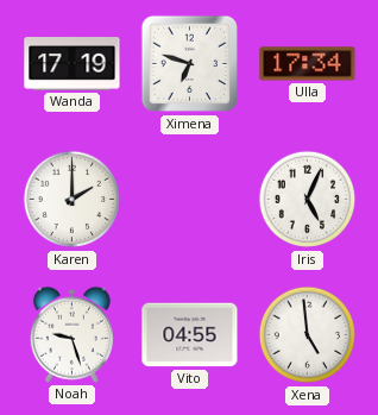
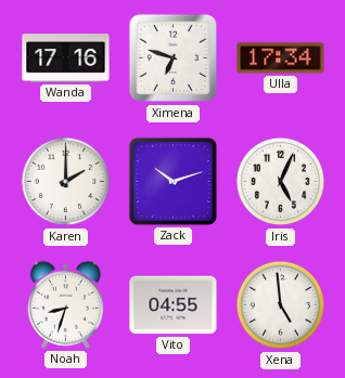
Wanda: 17:19 -> 17:16
Zack: none -> 10:12
Noah: 9:27 -> 8:33
